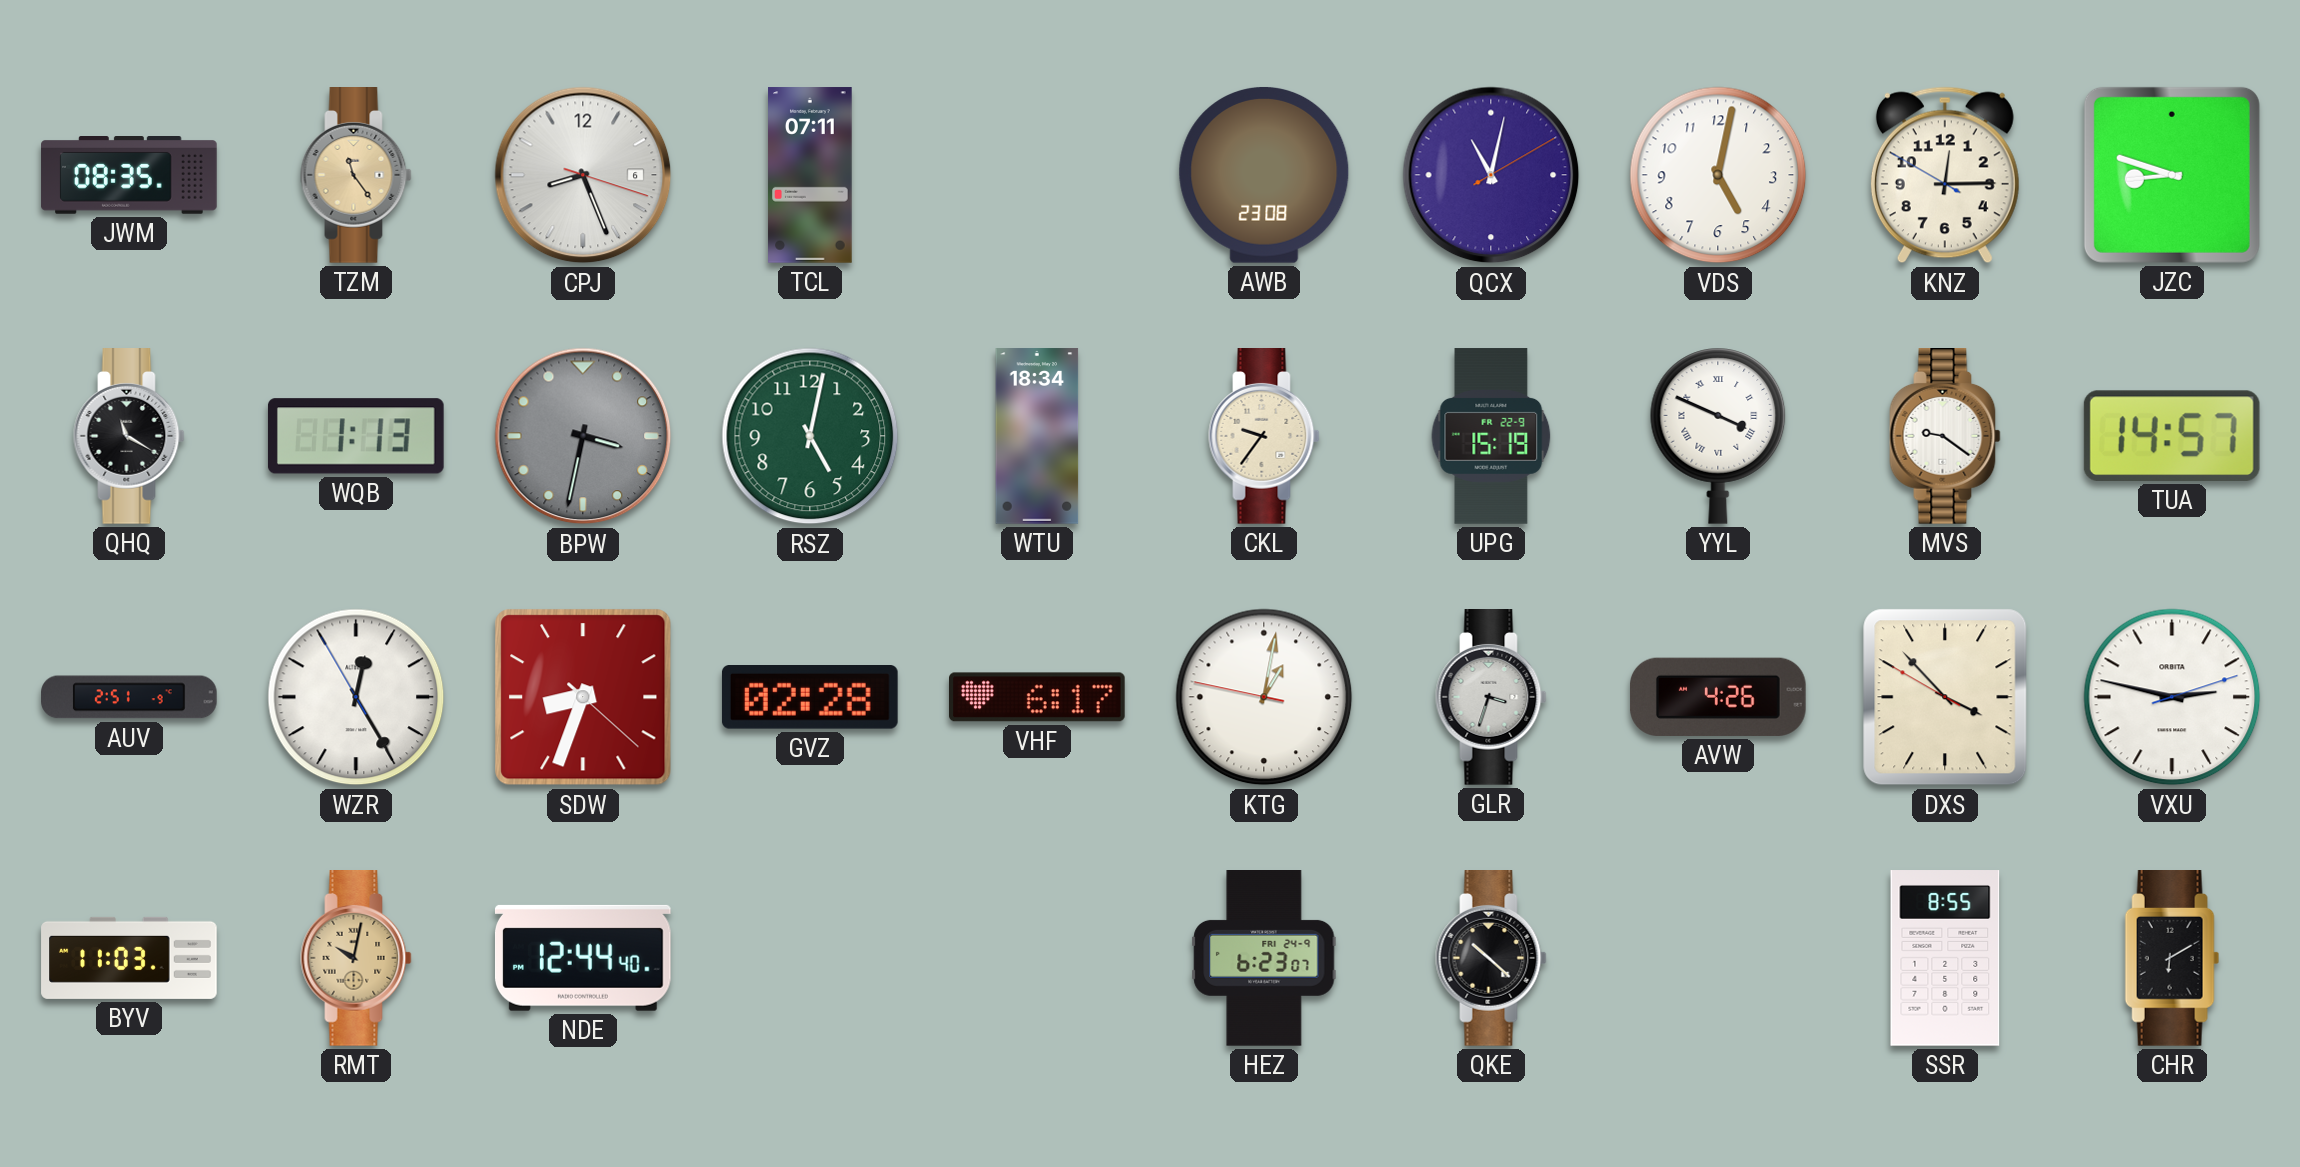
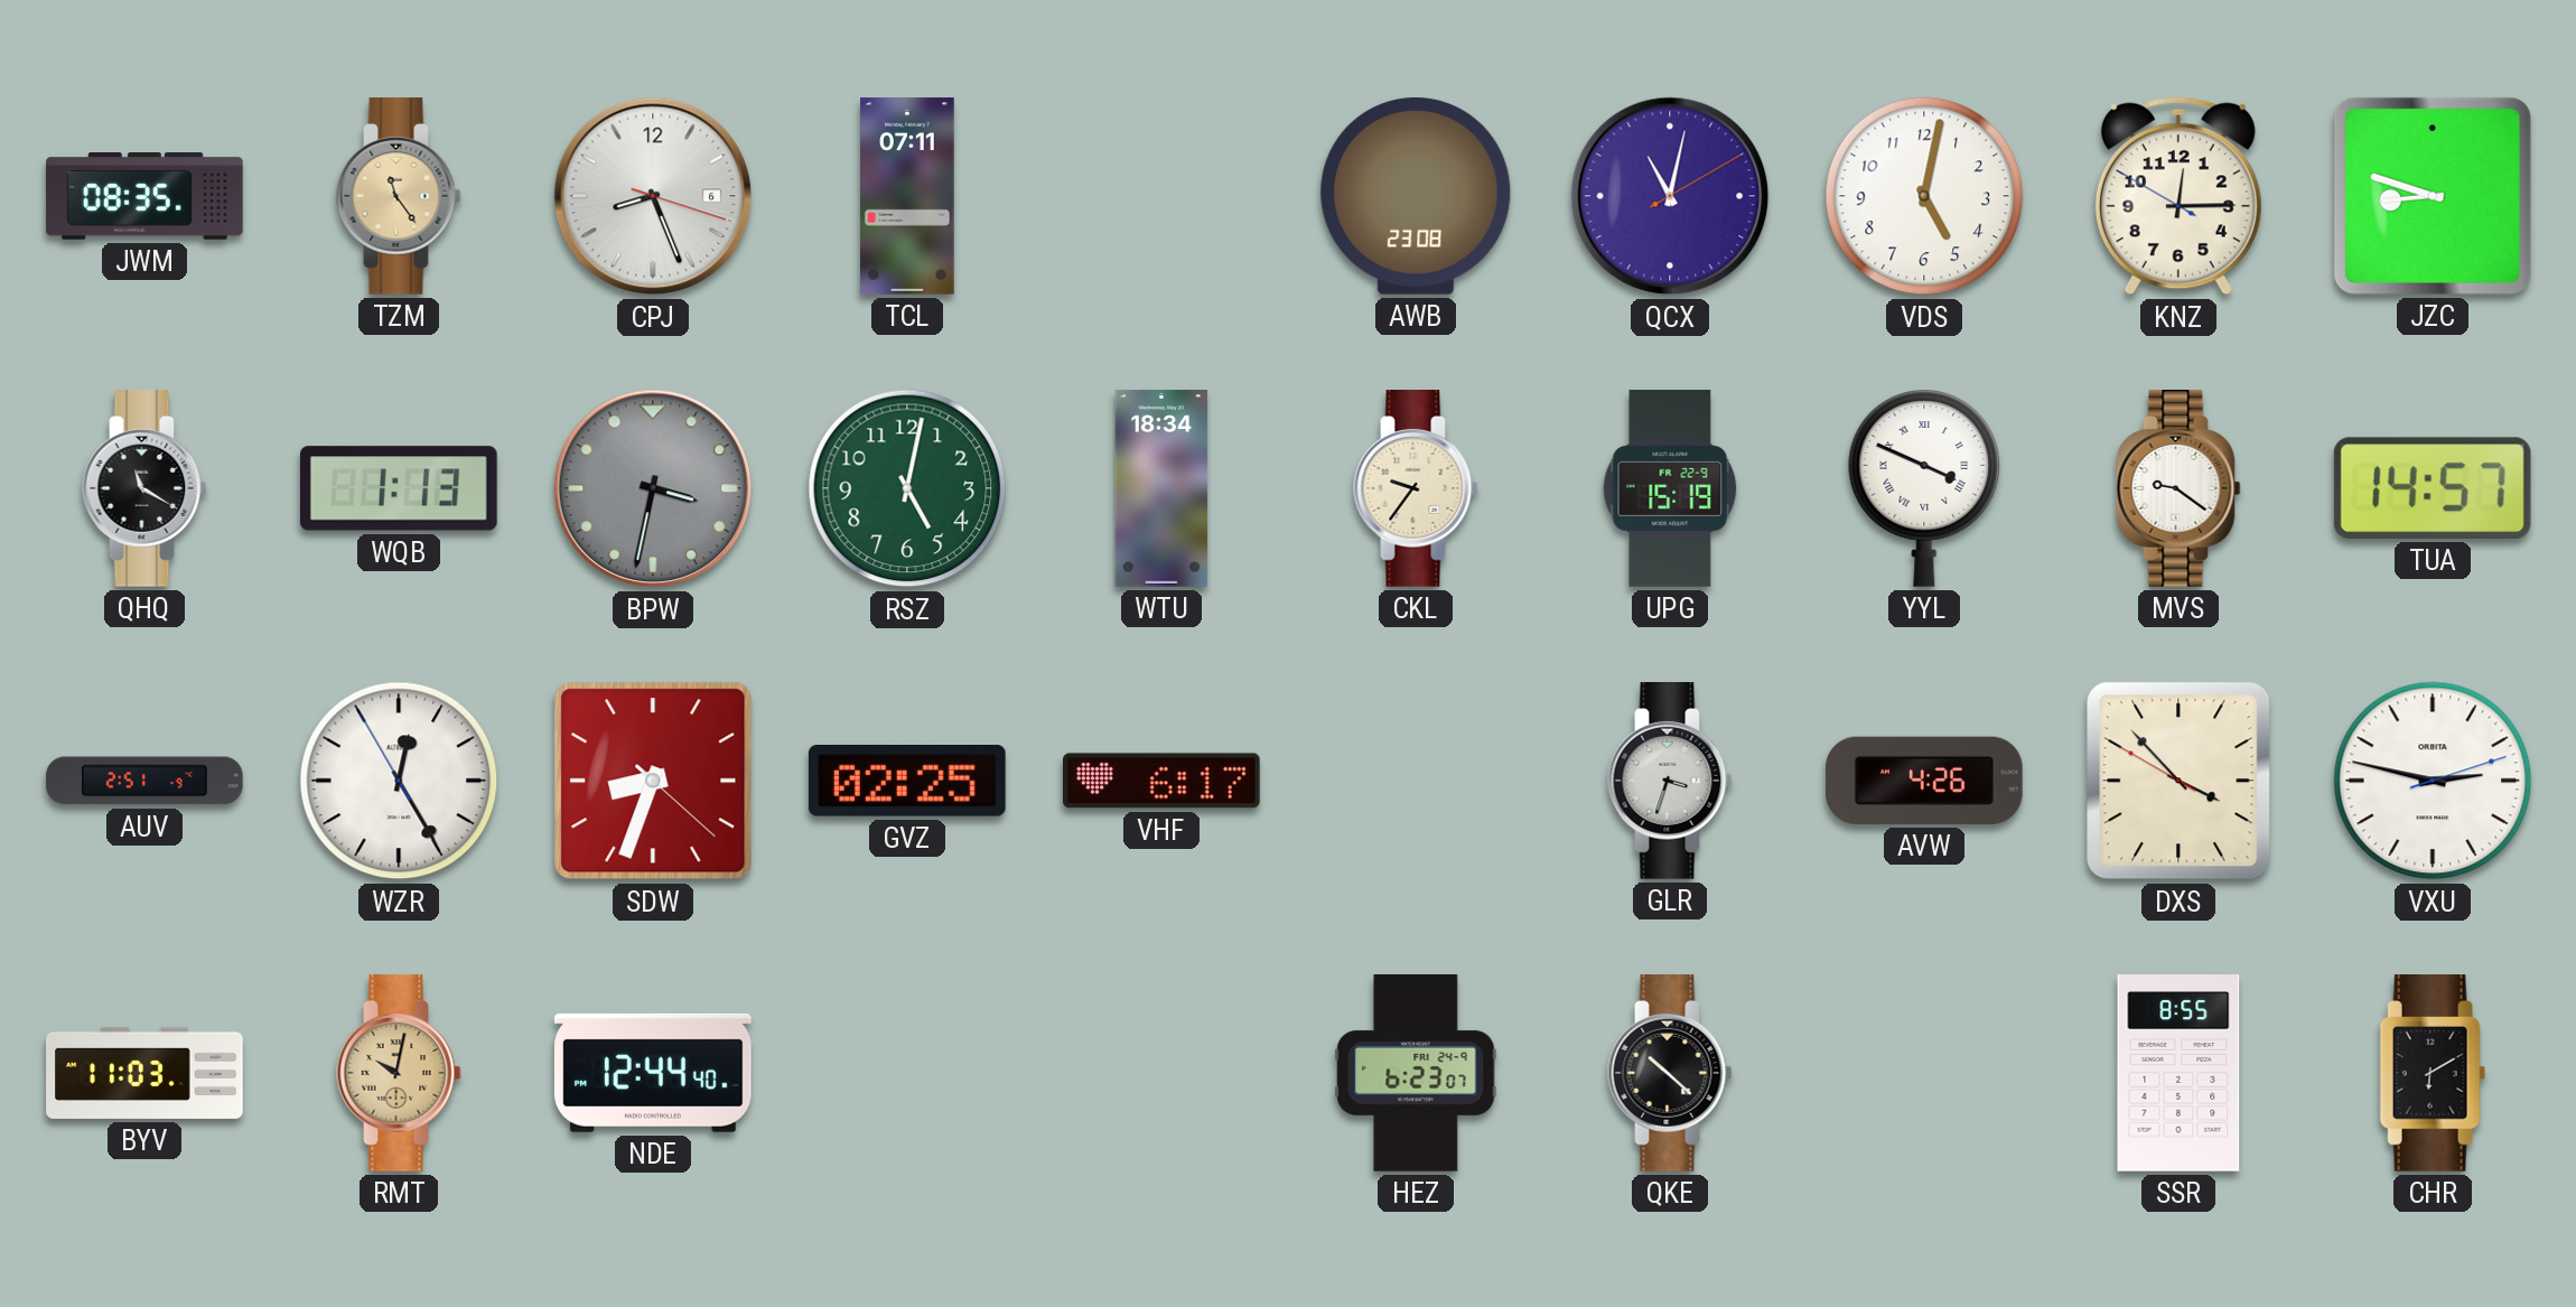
GVZ: 02:28 -> 02:25
KTG: 1:01 -> none
